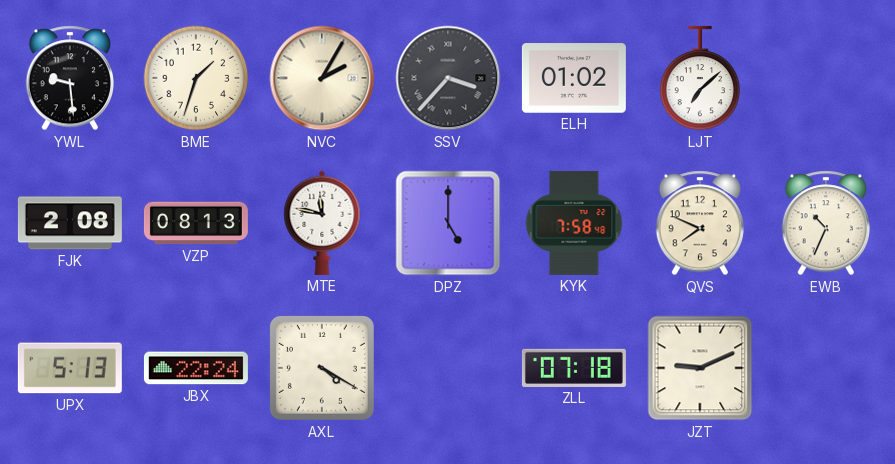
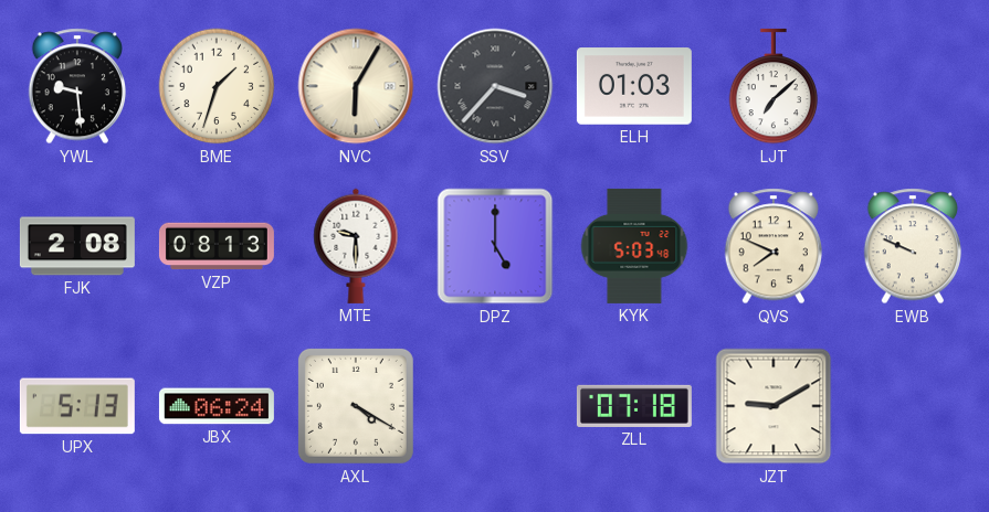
NVC: 2:05 -> 6:05
ELH: 01:02 -> 01:03
MTE: 11:47 -> 9:30
KYK: 7:58 -> 5:03
EWB: 10:34 -> 9:49
JBX: 22:24 -> 06:24
JZT: 9:11 -> 9:10
